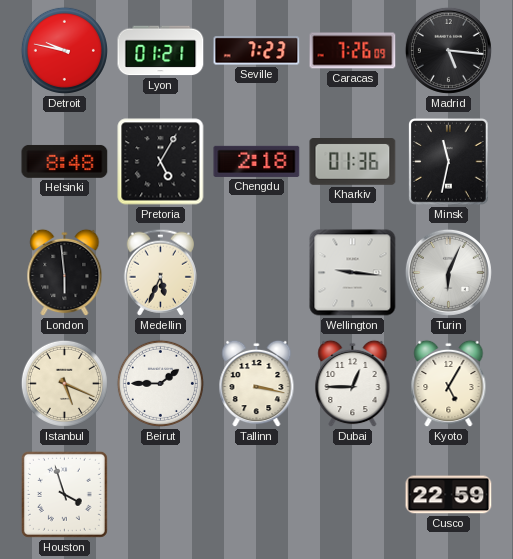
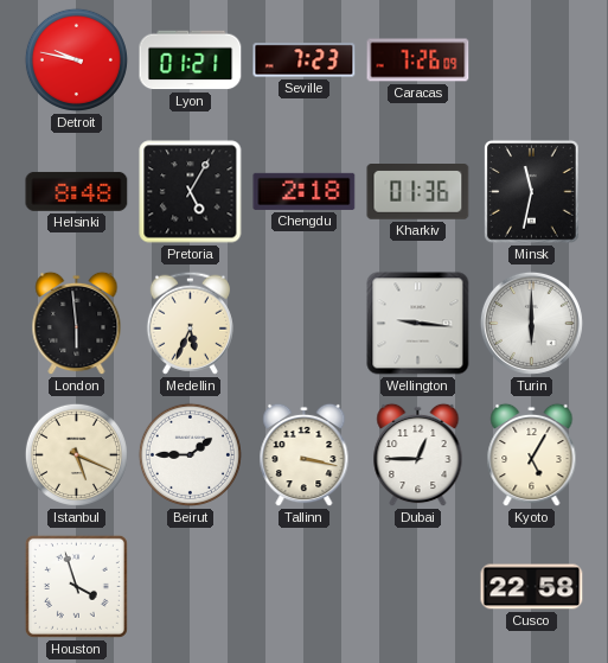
Madrid: 5:16 -> none
Turin: 6:04 -> 6:00
Cusco: 22:59 -> 22:58
